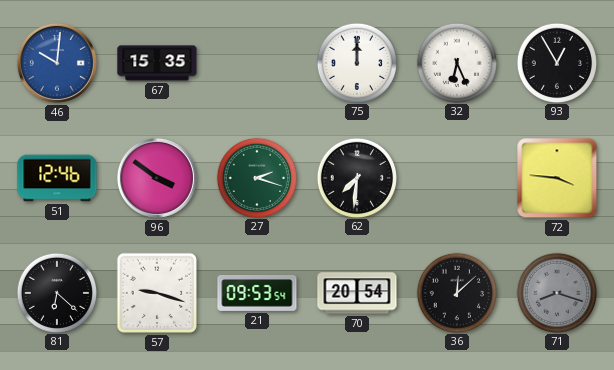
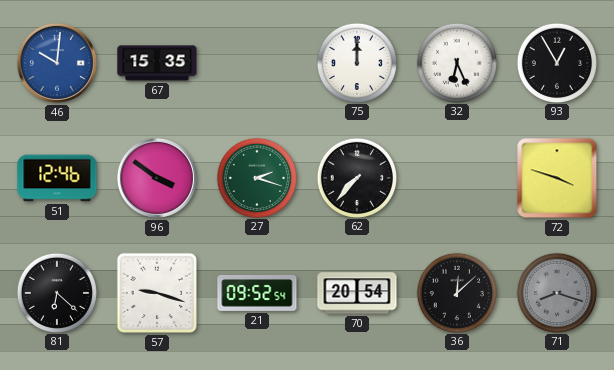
62: 7:31 -> 7:37
72: 3:46 -> 3:48
21: 09:53 -> 09:52
